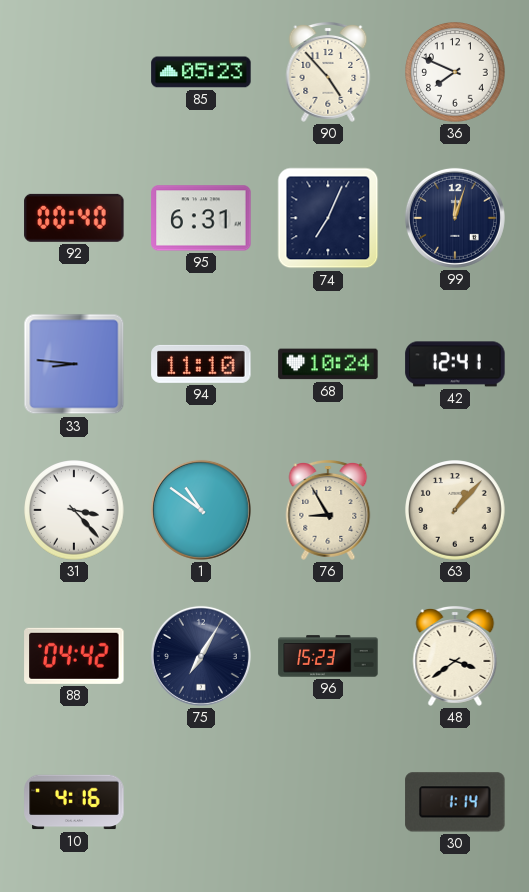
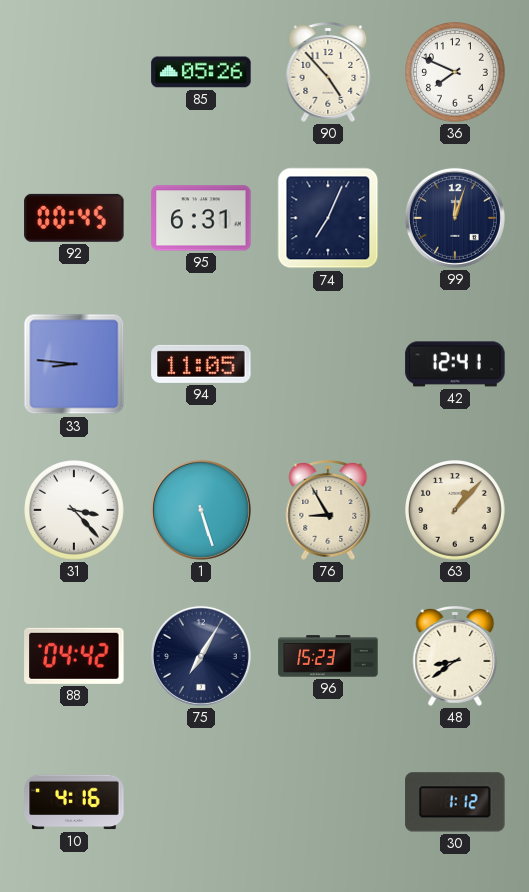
85: 05:23 -> 05:26
92: 00:40 -> 00:45
94: 11:10 -> 11:05
68: 10:24 -> none
1: 10:51 -> 5:27
48: 3:39 -> 8:39
30: 1:14 -> 1:12
